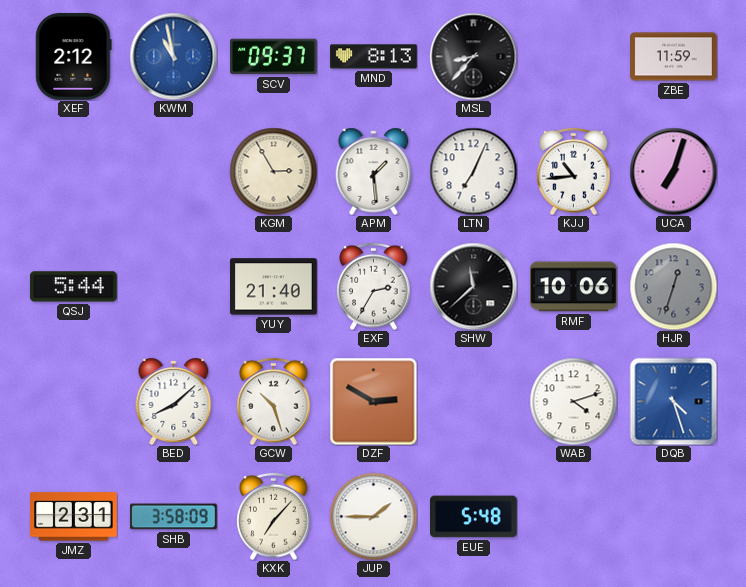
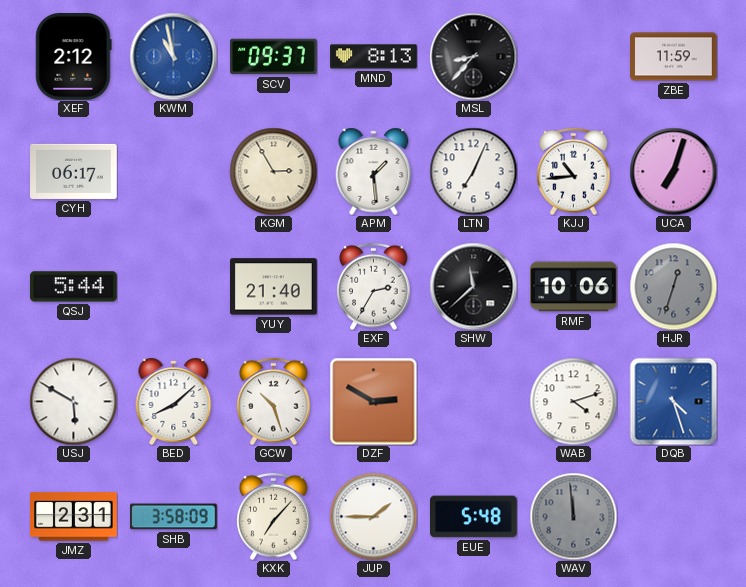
CYH: none -> 06:17
USJ: none -> 5:50
WAV: none -> 11:59
